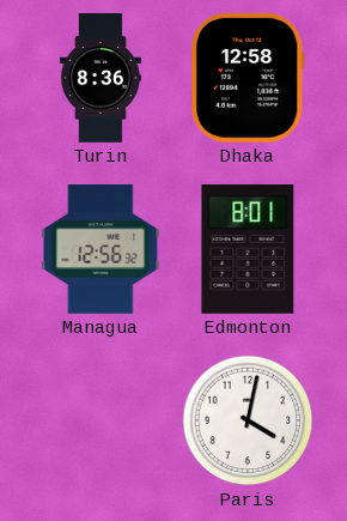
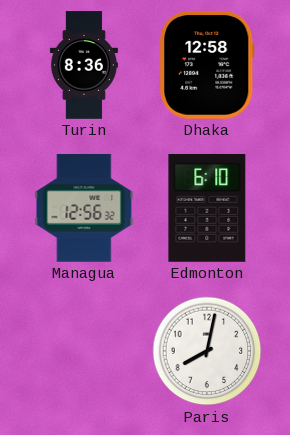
Edmonton: 8:01 -> 6:10
Paris: 4:02 -> 8:02
